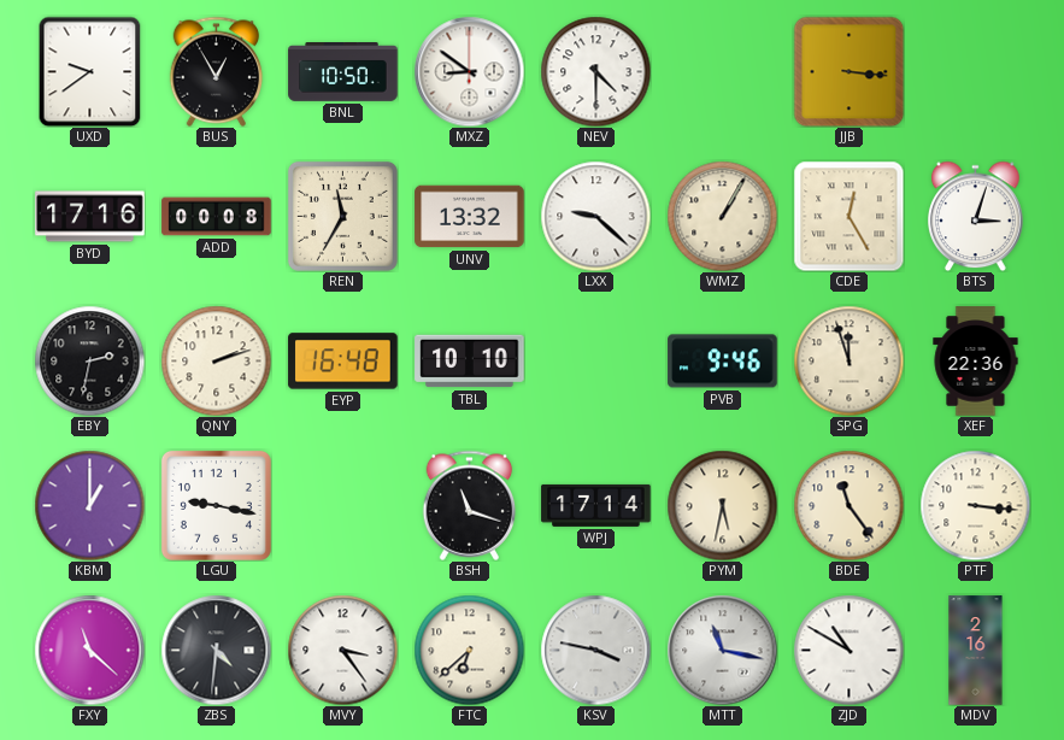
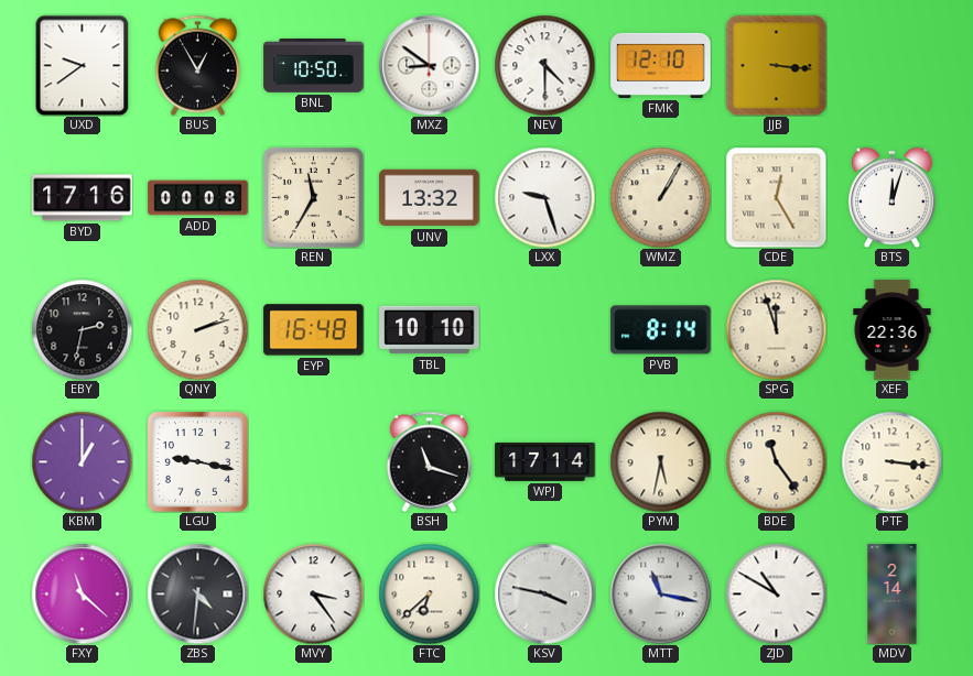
FMK: none -> 12:10
LXX: 9:22 -> 9:27
BTS: 3:03 -> 12:03
PVB: 9:46 -> 8:14
MDV: 2:16 -> 2:14
